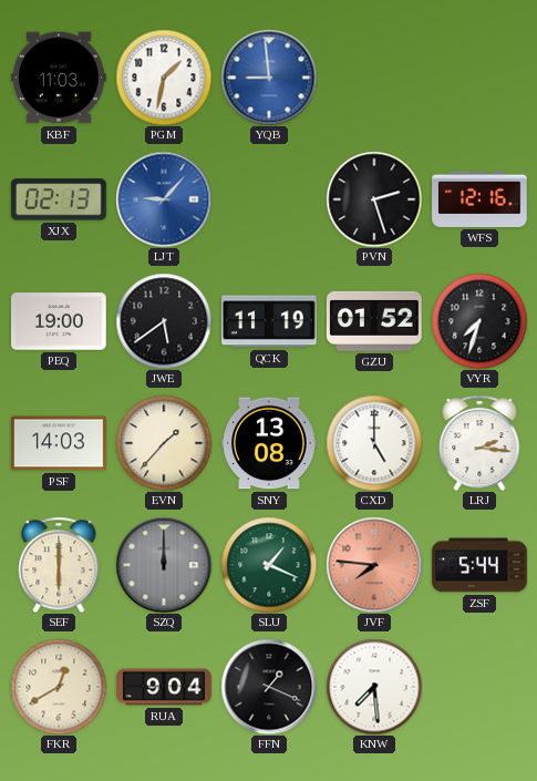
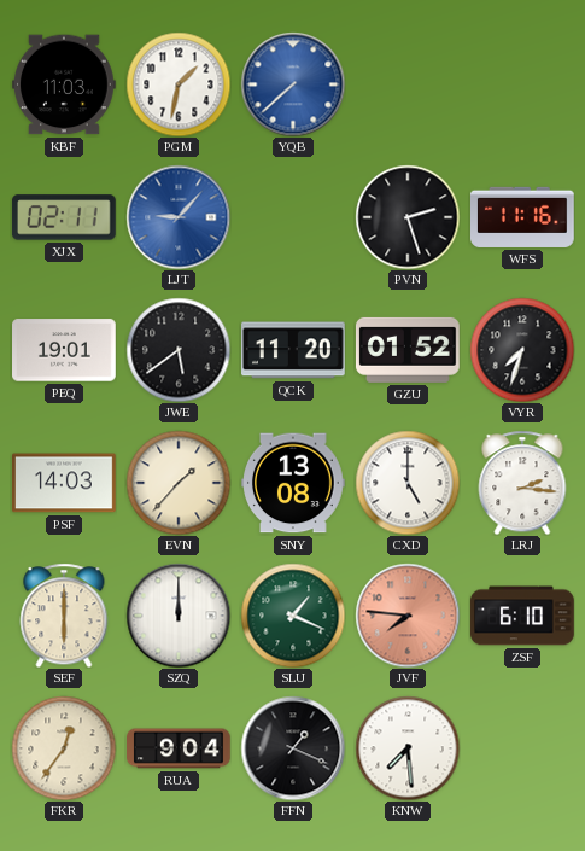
YQB: 8:59 -> 7:38
XJX: 02:13 -> 02:11
WFS: 12:16 -> 11:16
PEQ: 19:00 -> 19:01
QCK: 11:19 -> 11:20
SZQ dial: grey -> white
ZSF: 5:44 -> 6:10
FKR: 12:40 -> 12:36
